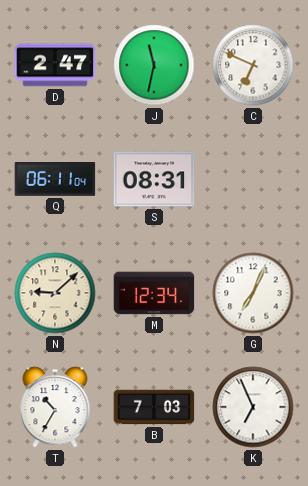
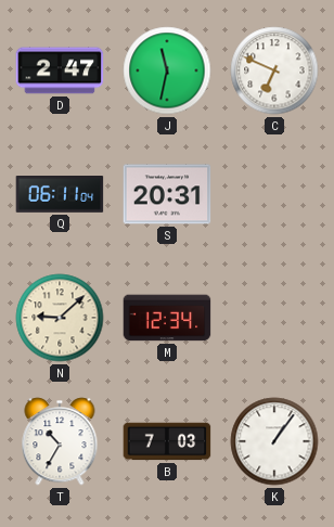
S: 08:31 -> 20:31
G: 7:04 -> none
K: 6:56 -> 1:06
